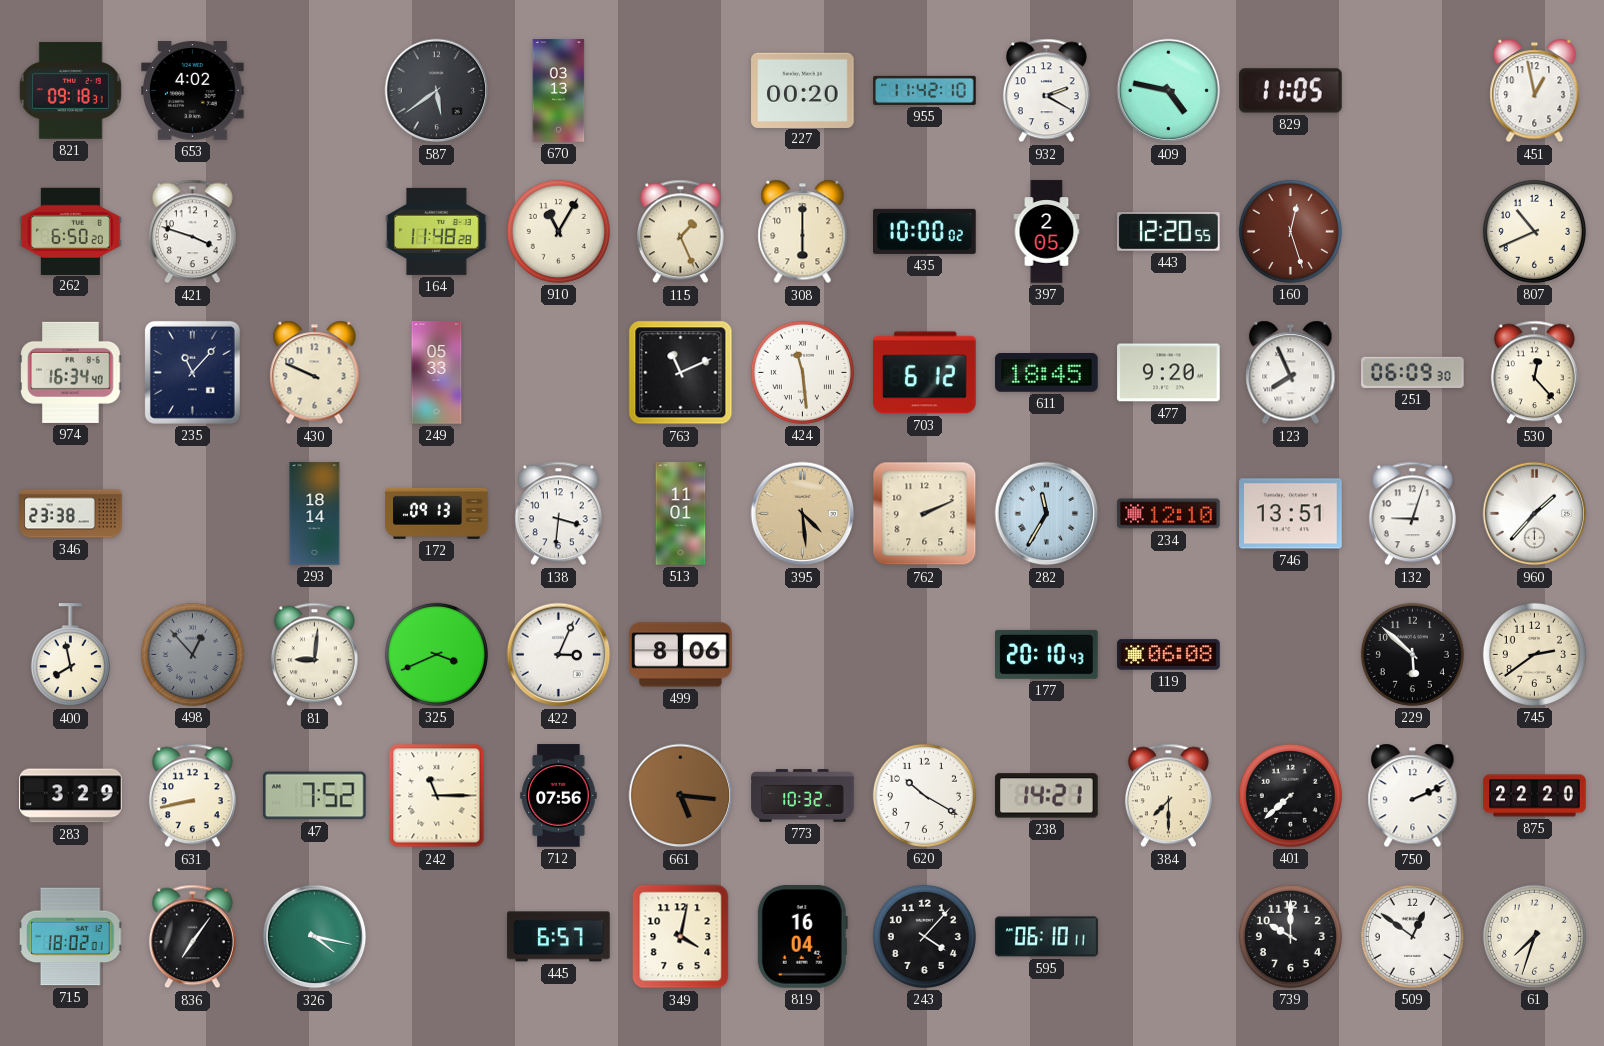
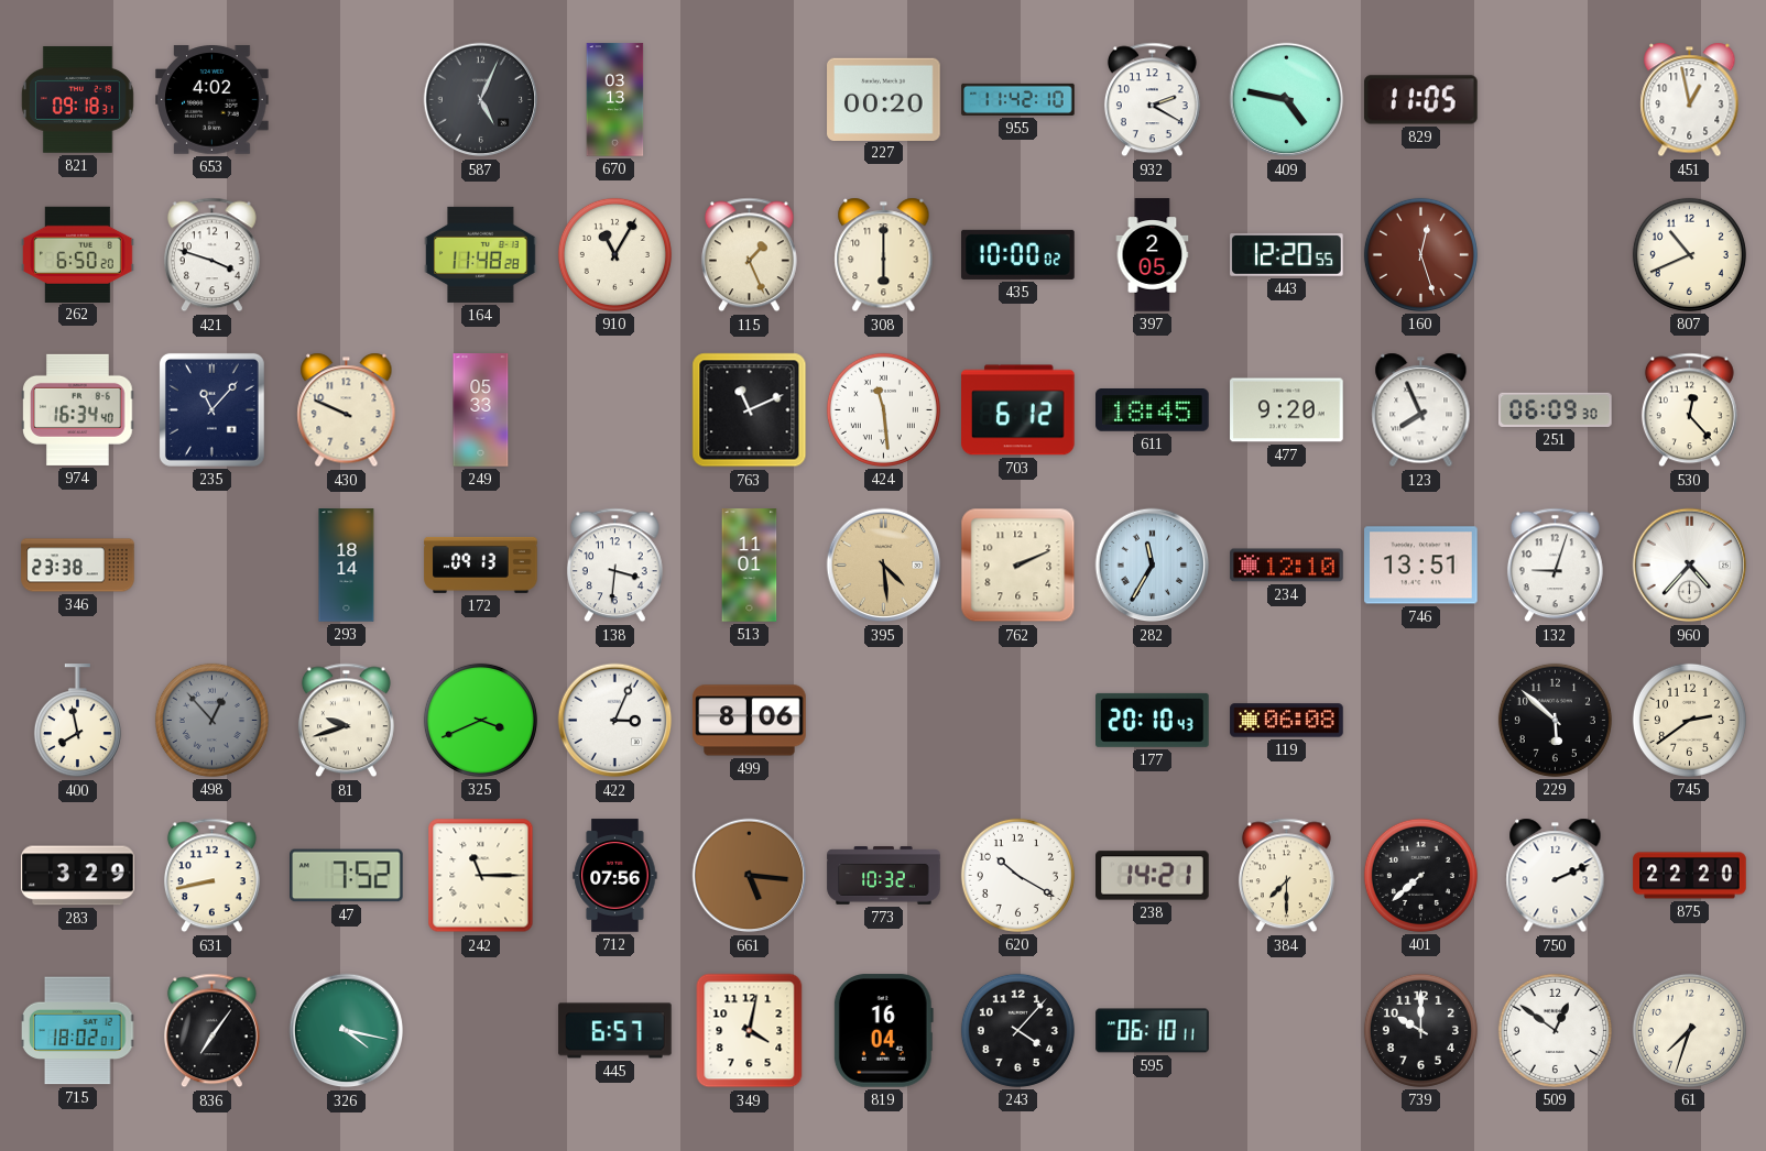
587: 5:39 -> 5:04
960: 1:37 -> 4:37
81: 9:01 -> 9:42
